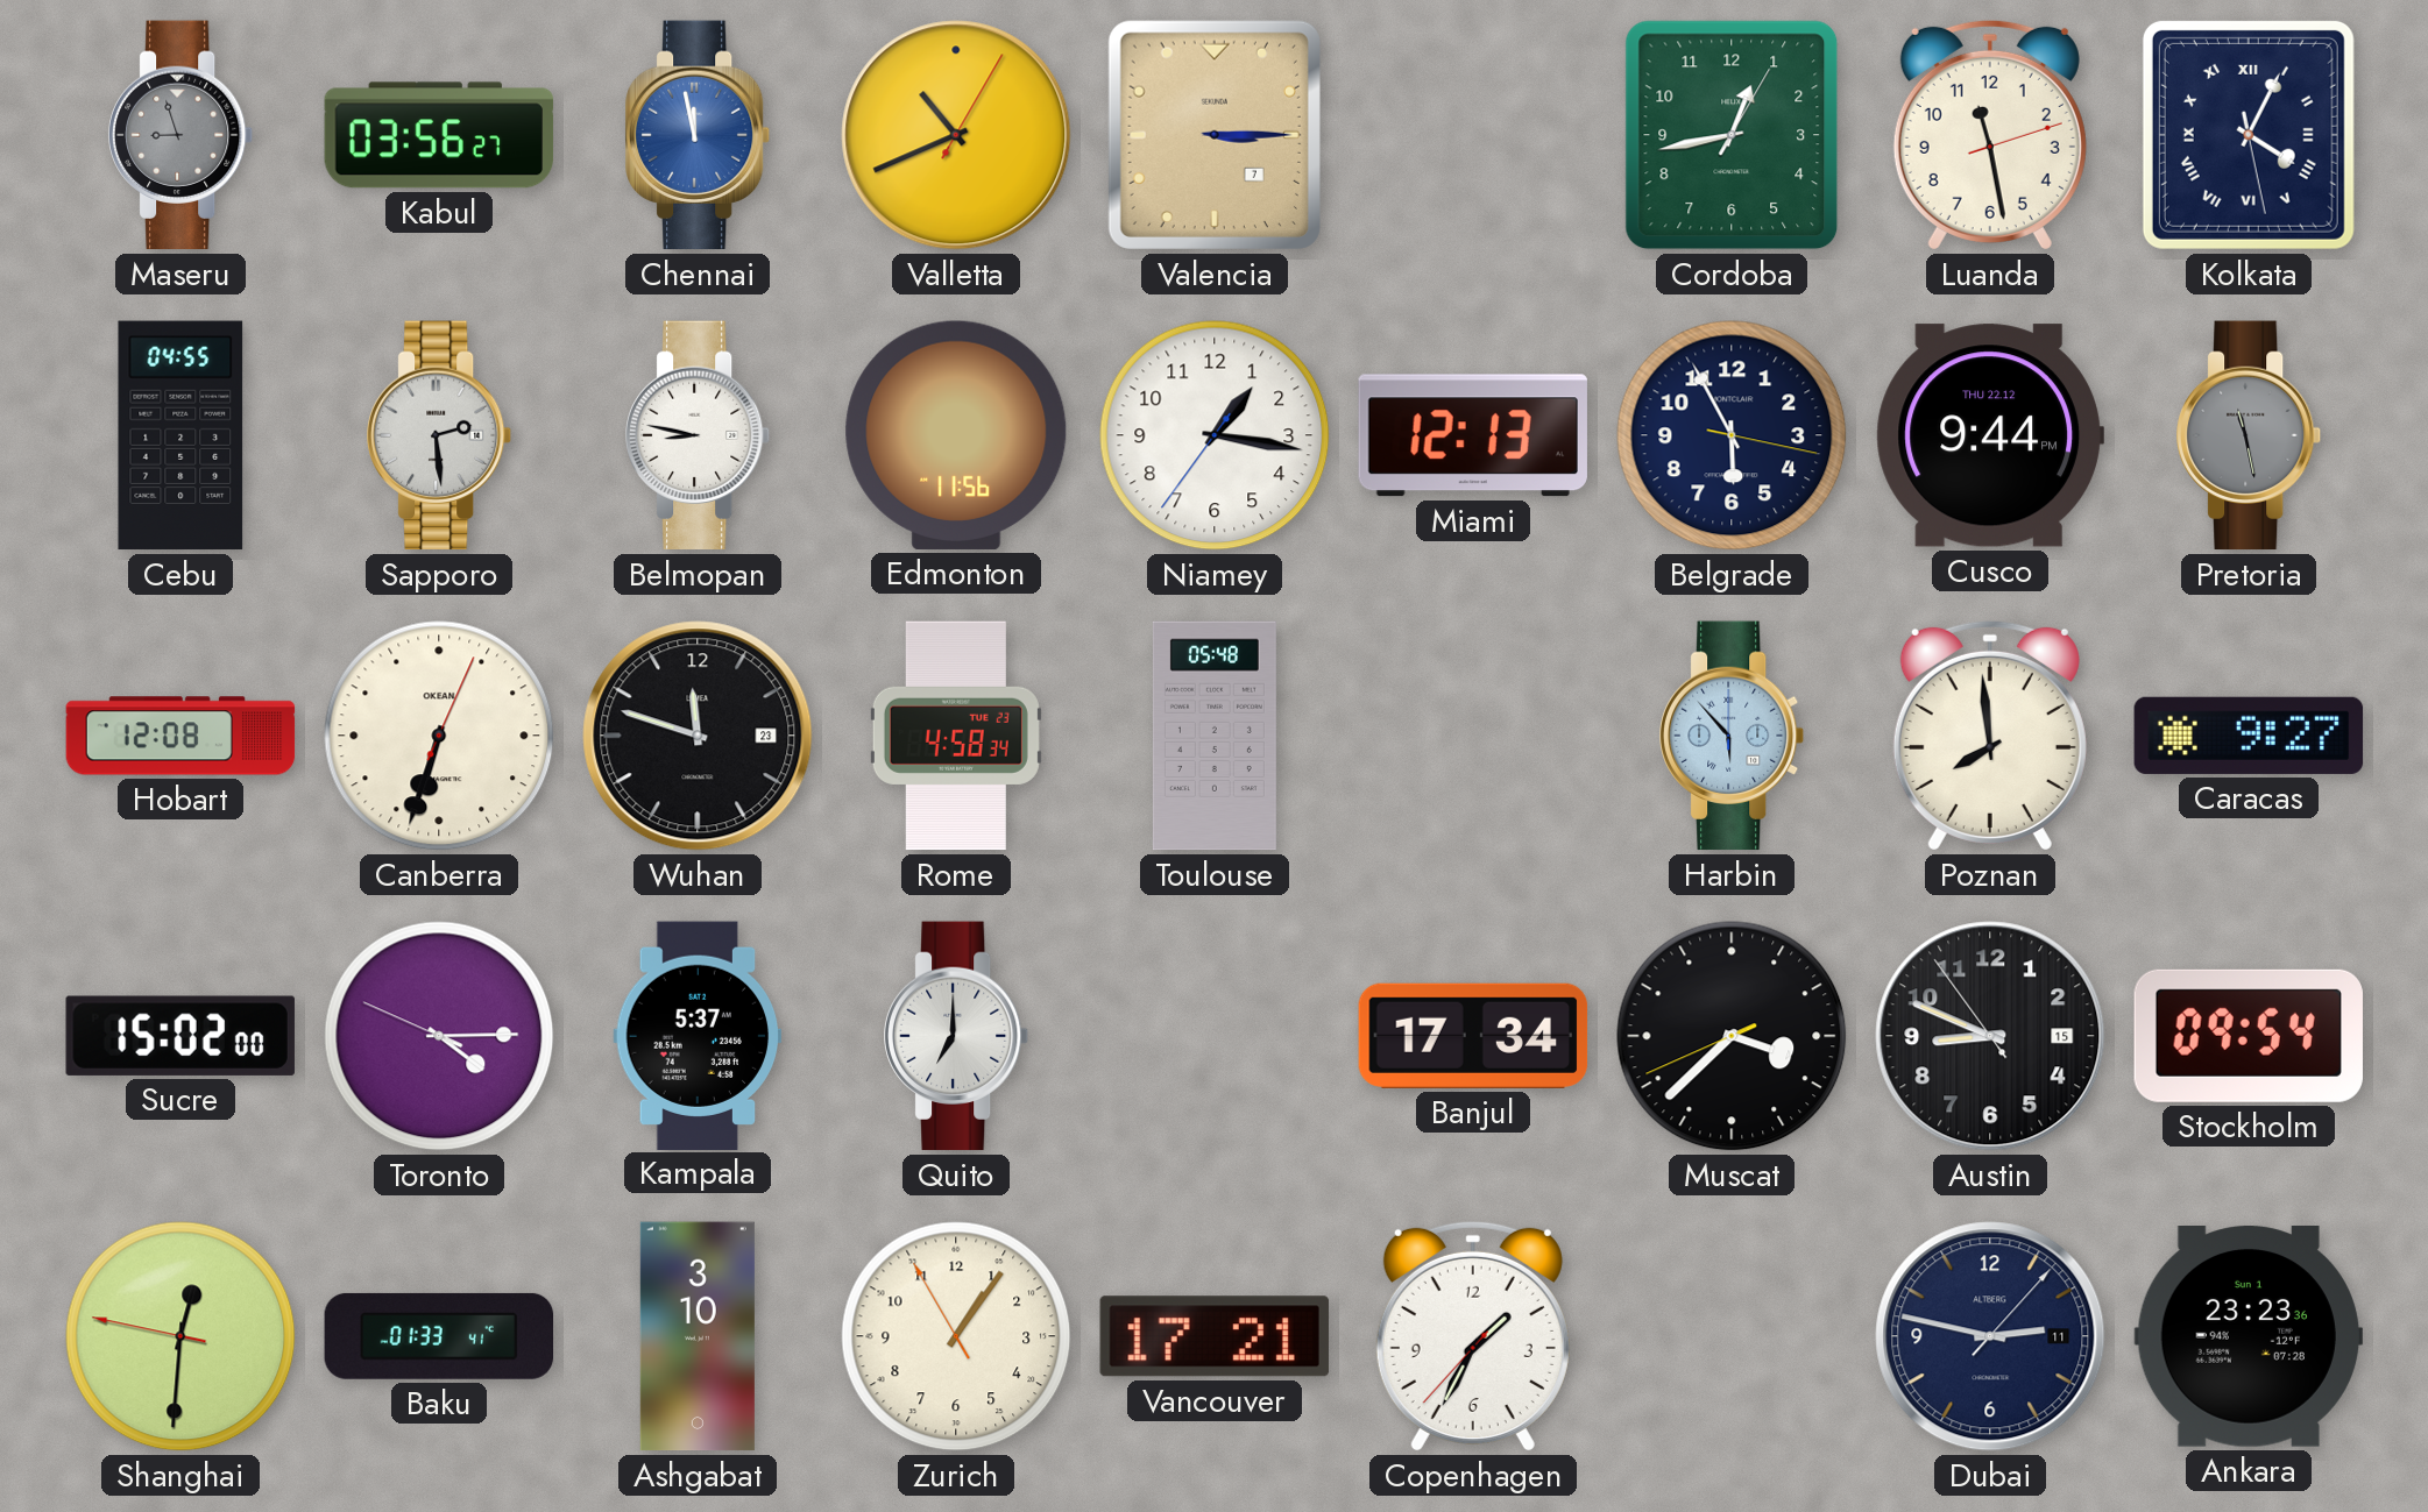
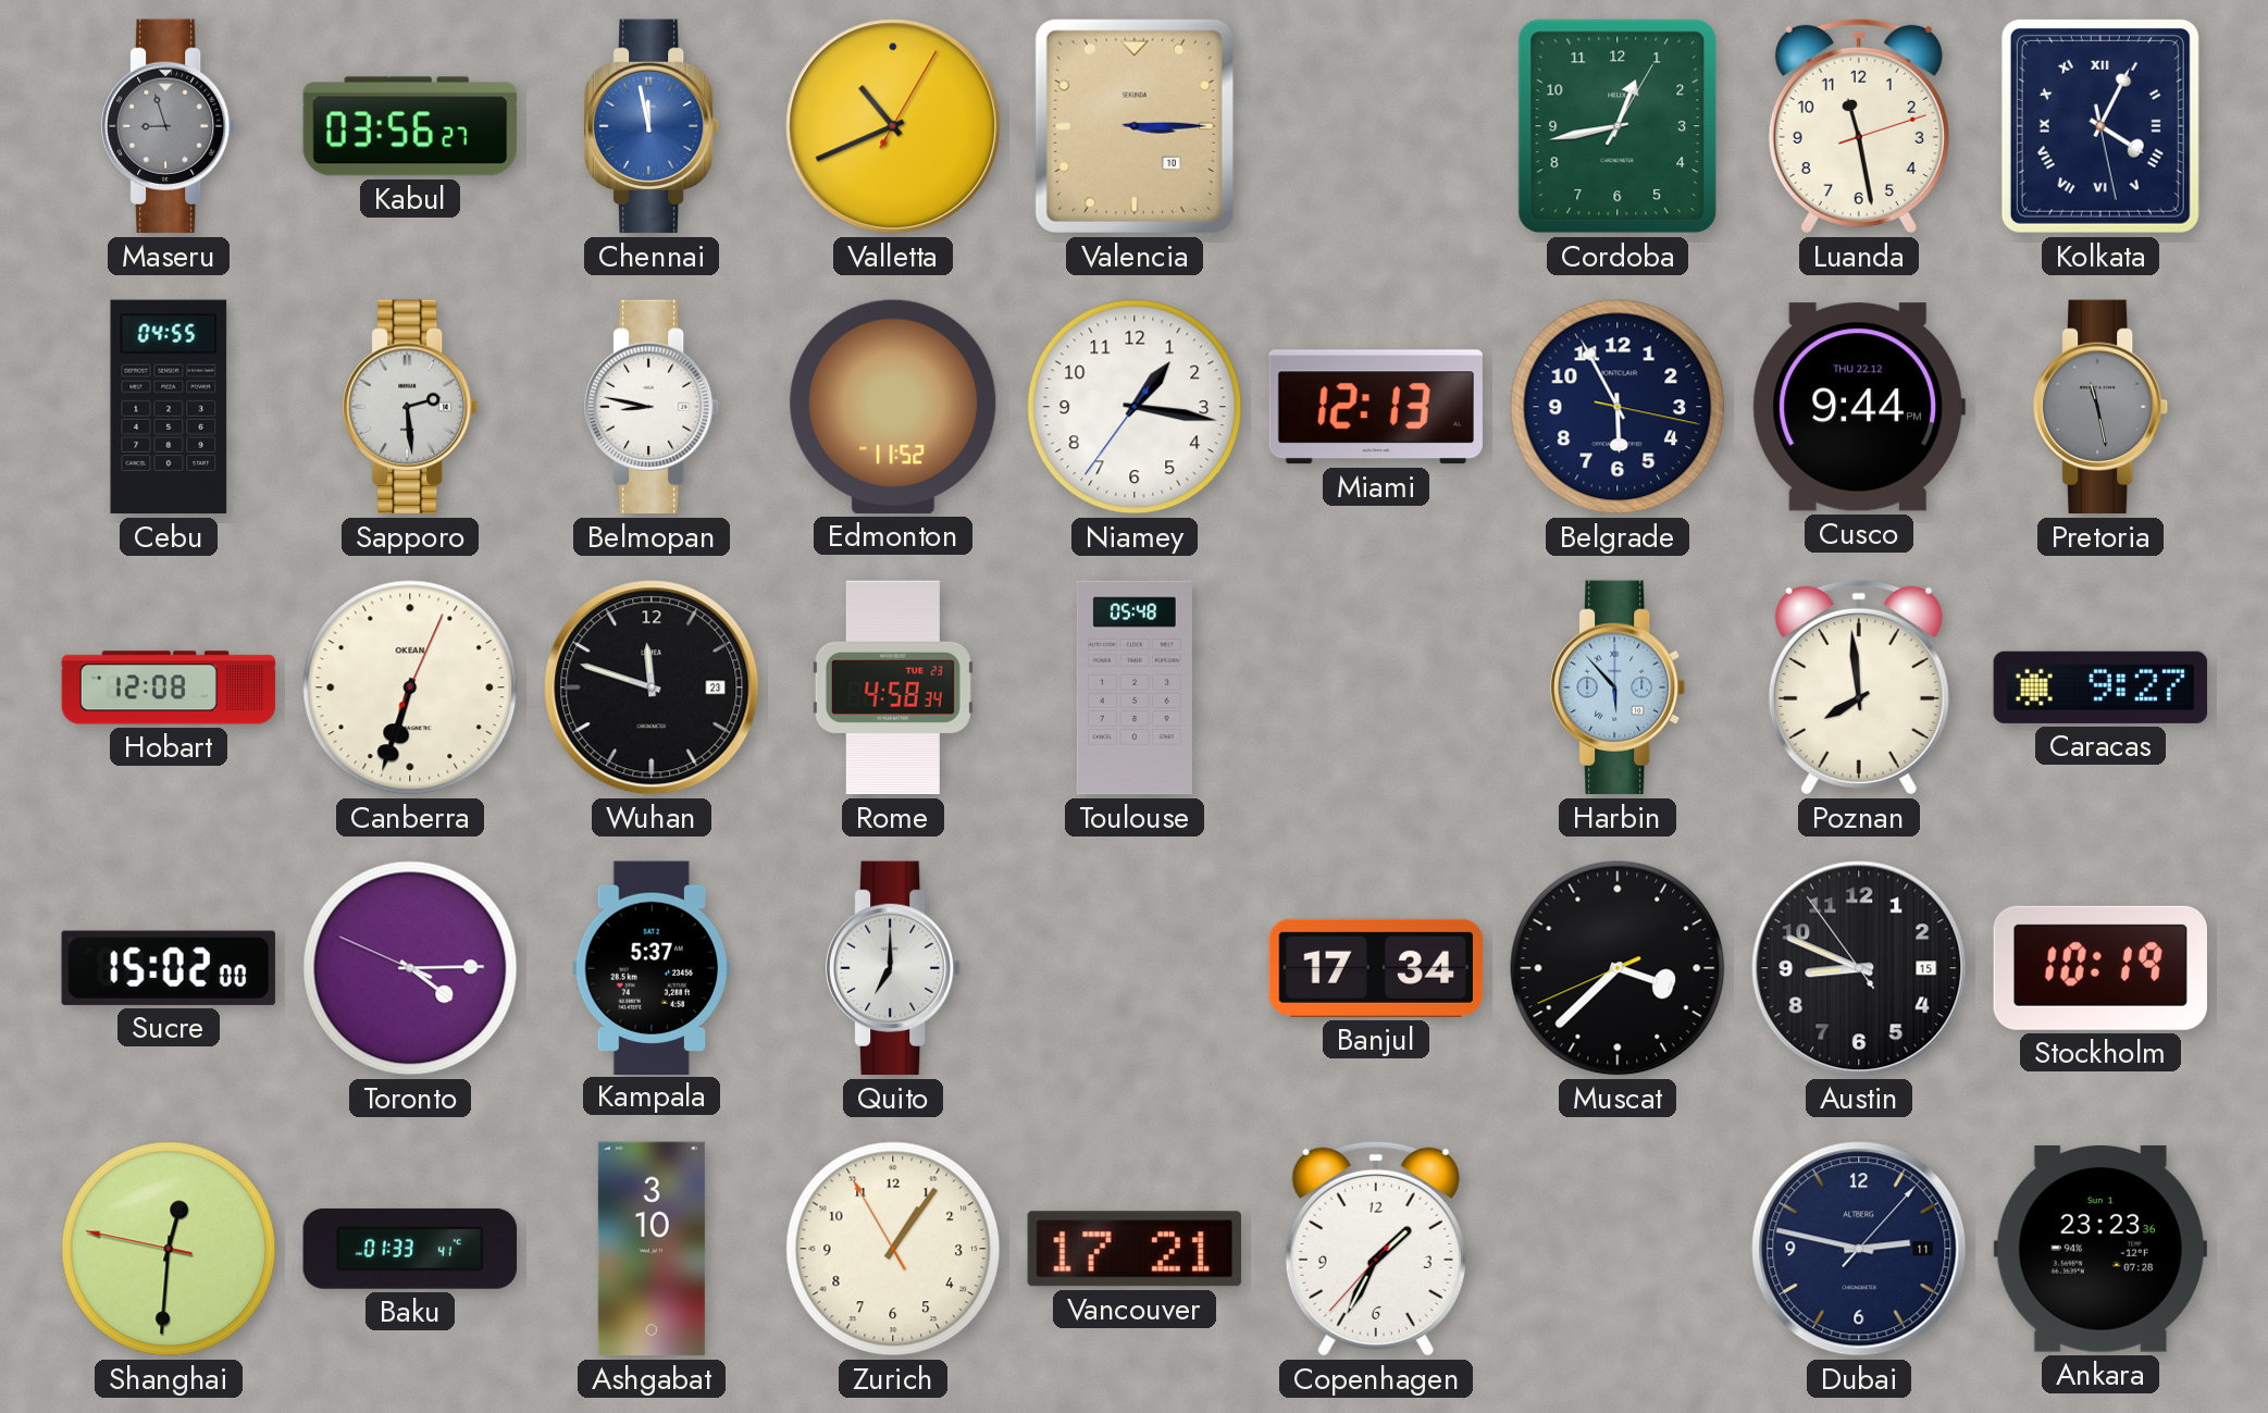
Valencia date: 7 -> 10
Edmonton: 11:56 -> 11:52
Stockholm: 09:54 -> 10:19
